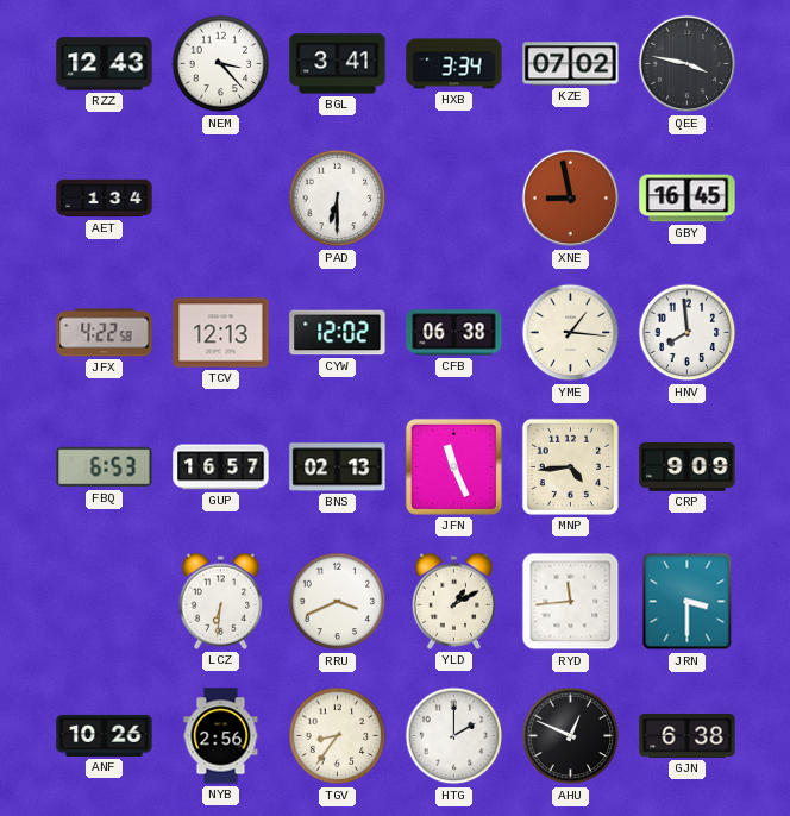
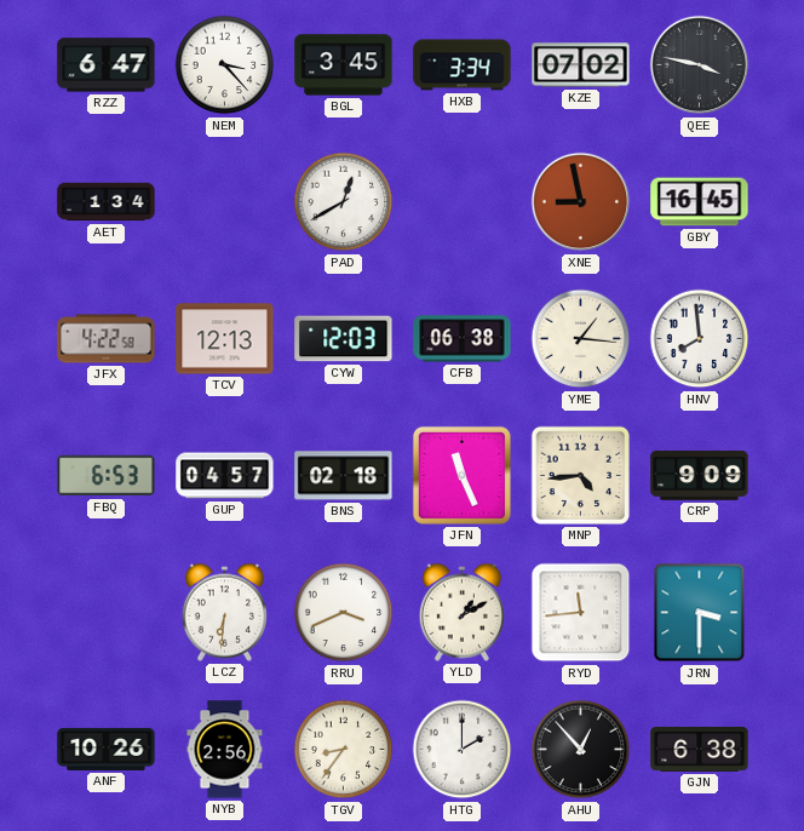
RZZ: 12:43 -> 6:47
BGL: 3:41 -> 3:45
PAD: 6:30 -> 12:40
CYW: 12:02 -> 12:03
GUP: 16:57 -> 04:57
BNS: 02:13 -> 02:18
AHU: 12:49 -> 12:53
